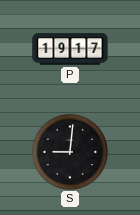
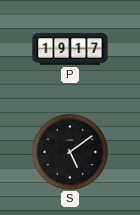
S: 9:01 -> 5:09
